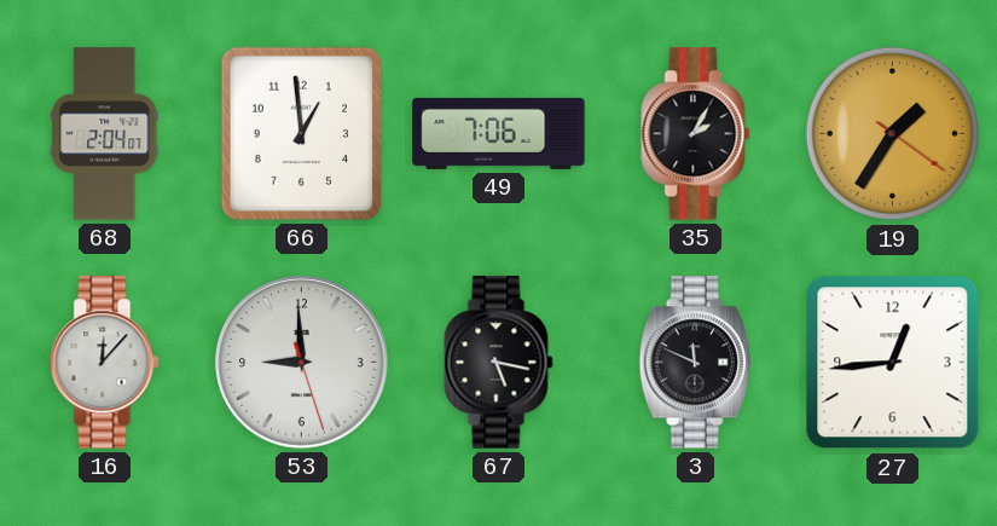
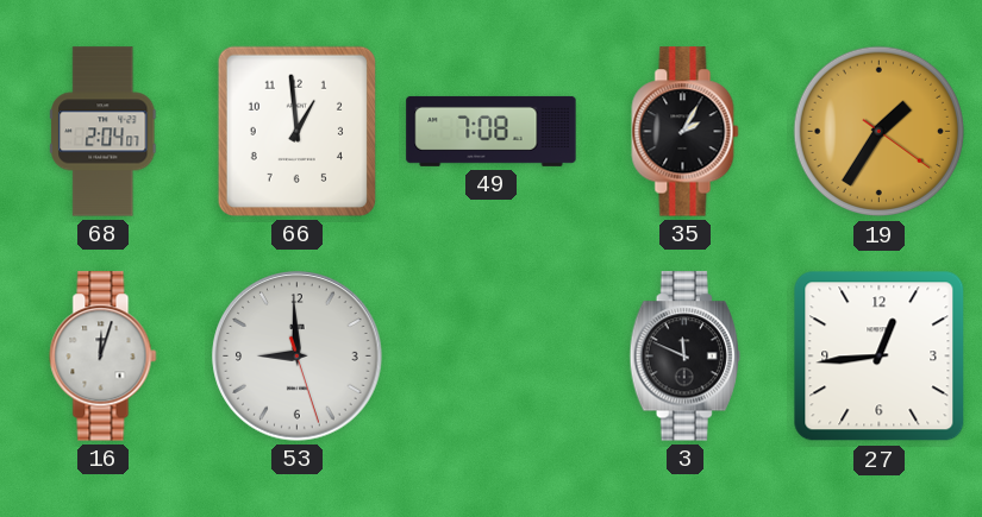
49: 7:06 -> 7:08
16: 12:07 -> 12:03
67: 5:17 -> none
